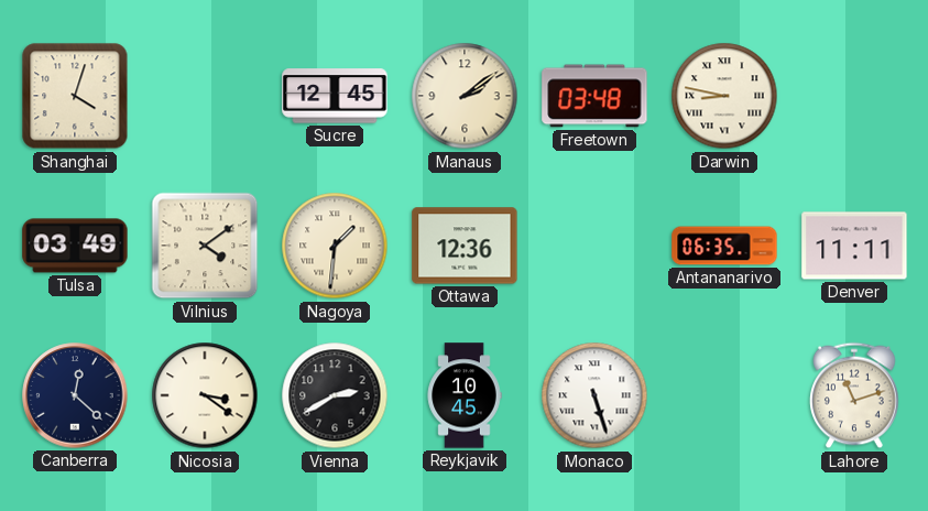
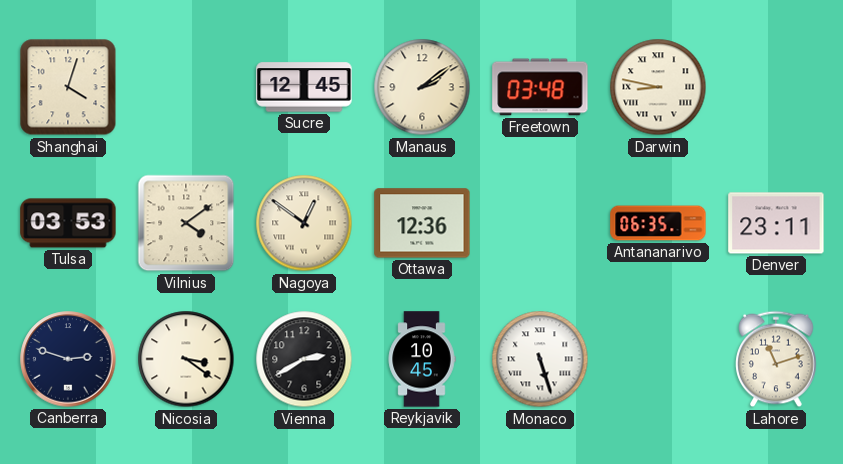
Tulsa: 03:49 -> 03:53
Nagoya: 1:31 -> 12:51
Denver: 11:11 -> 23:11
Canberra: 12:22 -> 2:48
